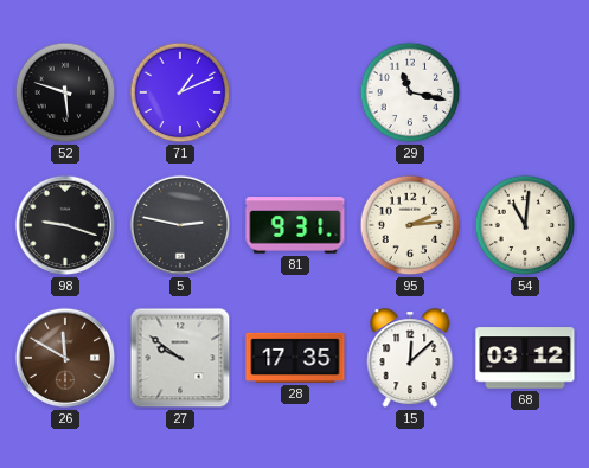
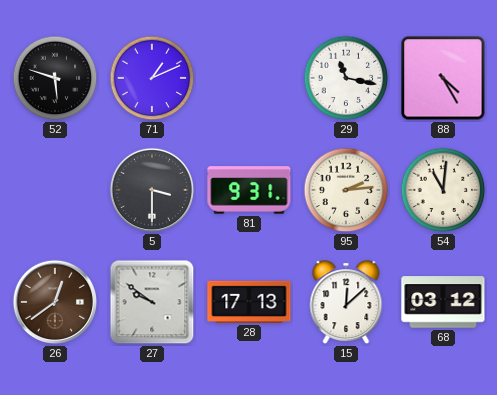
88: none -> 4:25
98: 9:18 -> none
5: 2:47 -> 3:30
26: 11:50 -> 12:39
28: 17:35 -> 17:13
